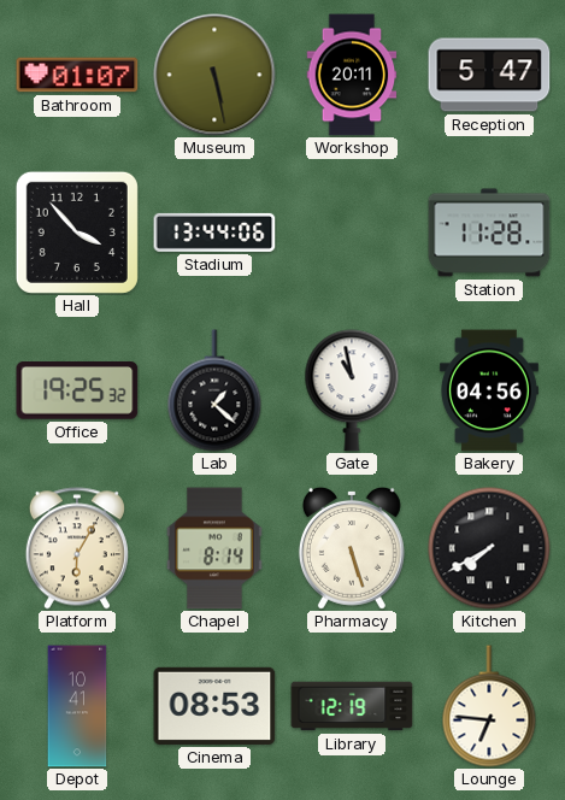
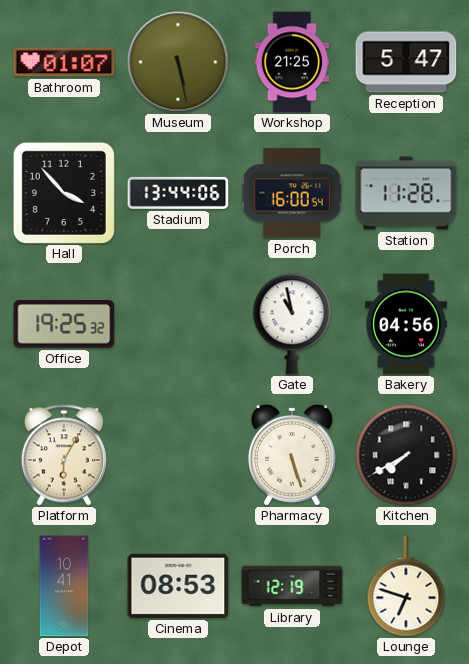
Workshop: 20:11 -> 21:25
Porch: none -> 16:00
Lab: 1:22 -> none
Chapel: 8:14 -> none
Lounge: 6:46 -> 6:48
